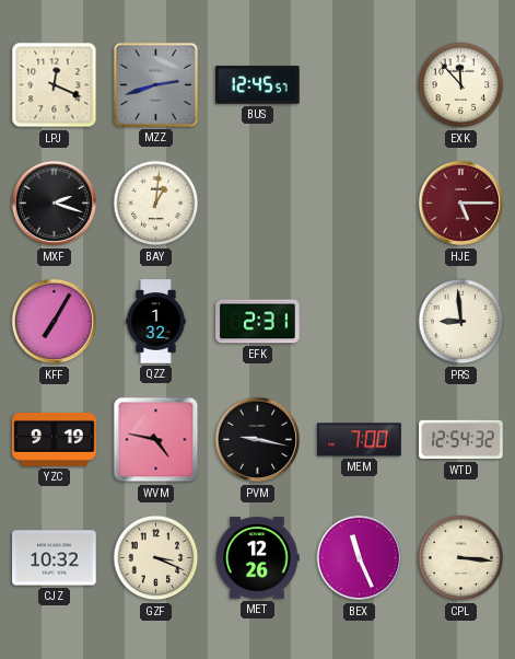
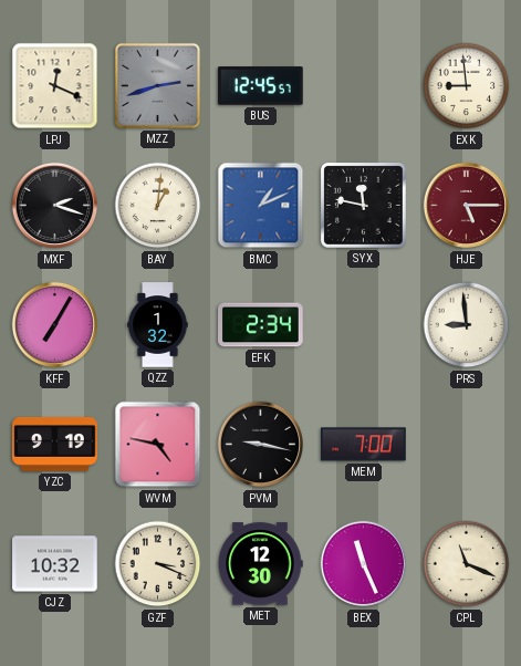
EXK: 11:53 -> 8:59
BMC: none -> 1:11
SYX: none -> 11:47
EFK: 2:31 -> 2:34
WTD: 12:54 -> none
MET: 12:26 -> 12:30
CPL: 3:16 -> 11:19
